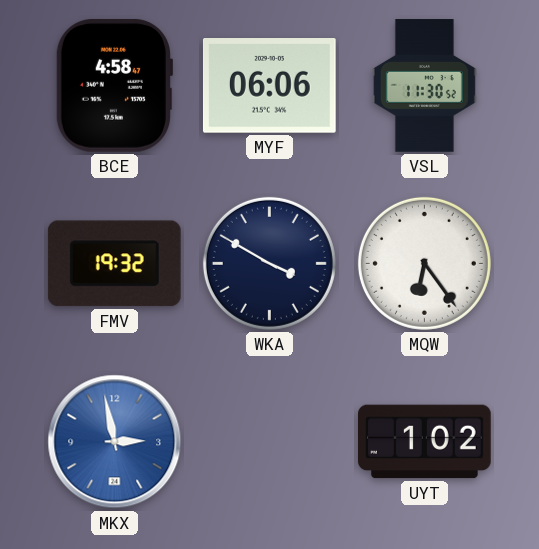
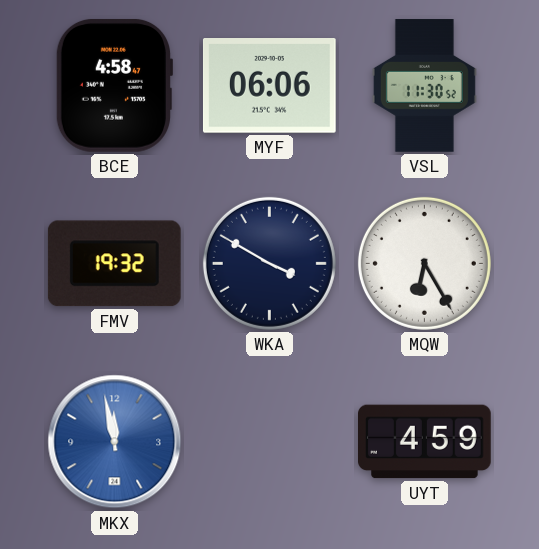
MQW: 6:24 -> 6:25
MKX: 2:58 -> 11:58
UYT: 1:02 -> 4:59
